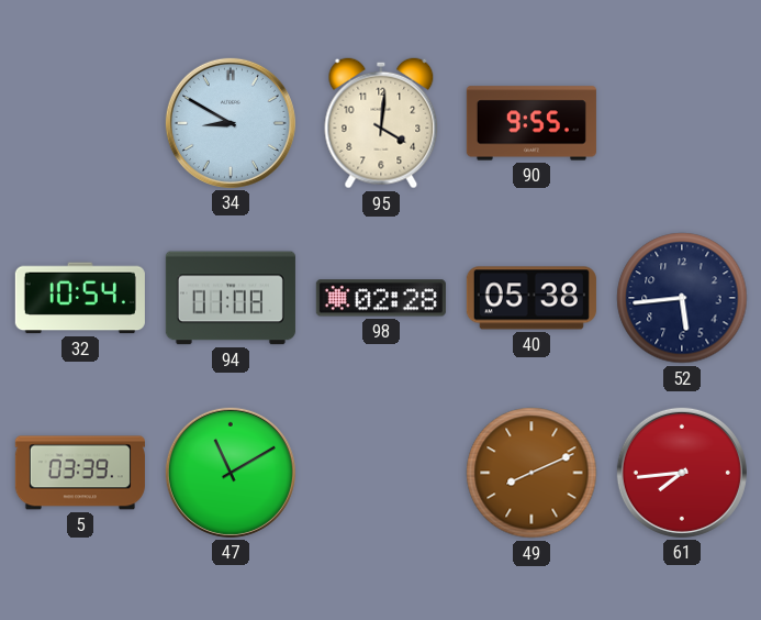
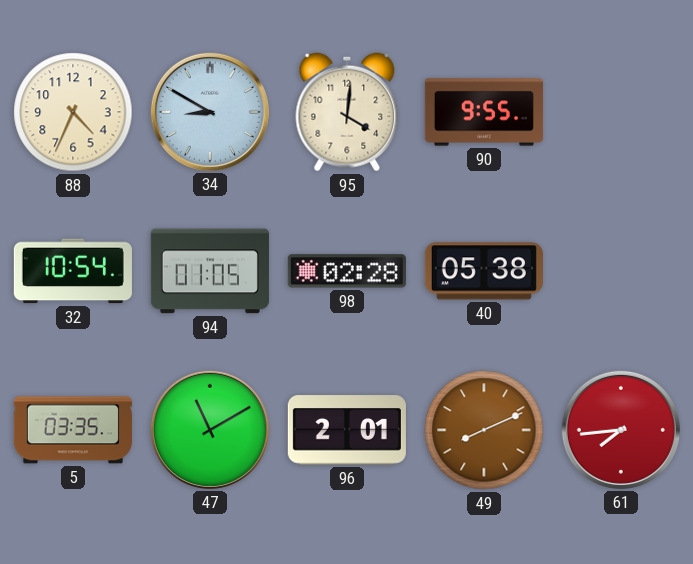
88: none -> 4:34
94: 01:08 -> 01:05
52: 5:44 -> none
5: 03:39 -> 03:35
96: none -> 2:01
